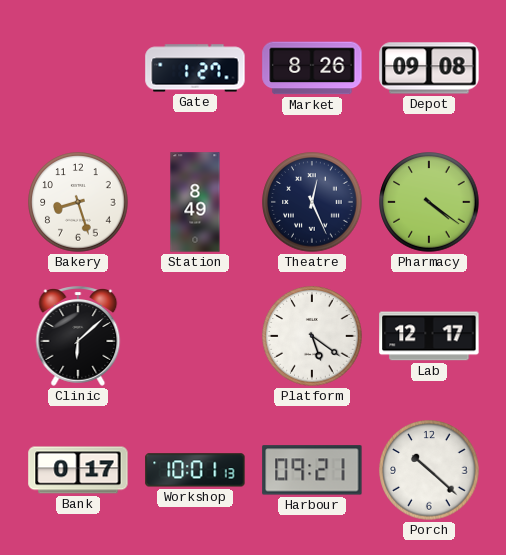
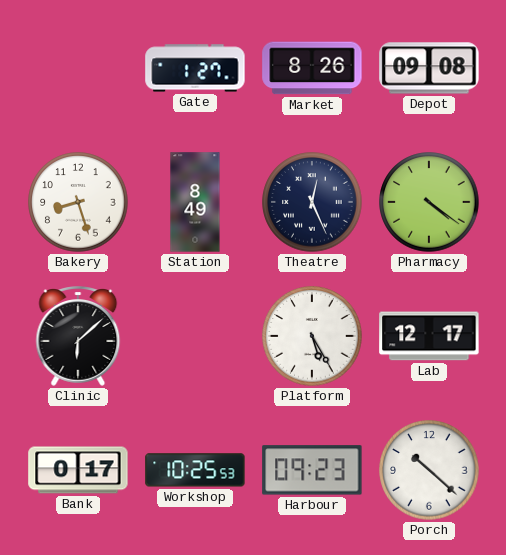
Platform: 5:21 -> 5:25
Workshop: 10:01 -> 10:25
Harbour: 09:21 -> 09:23
